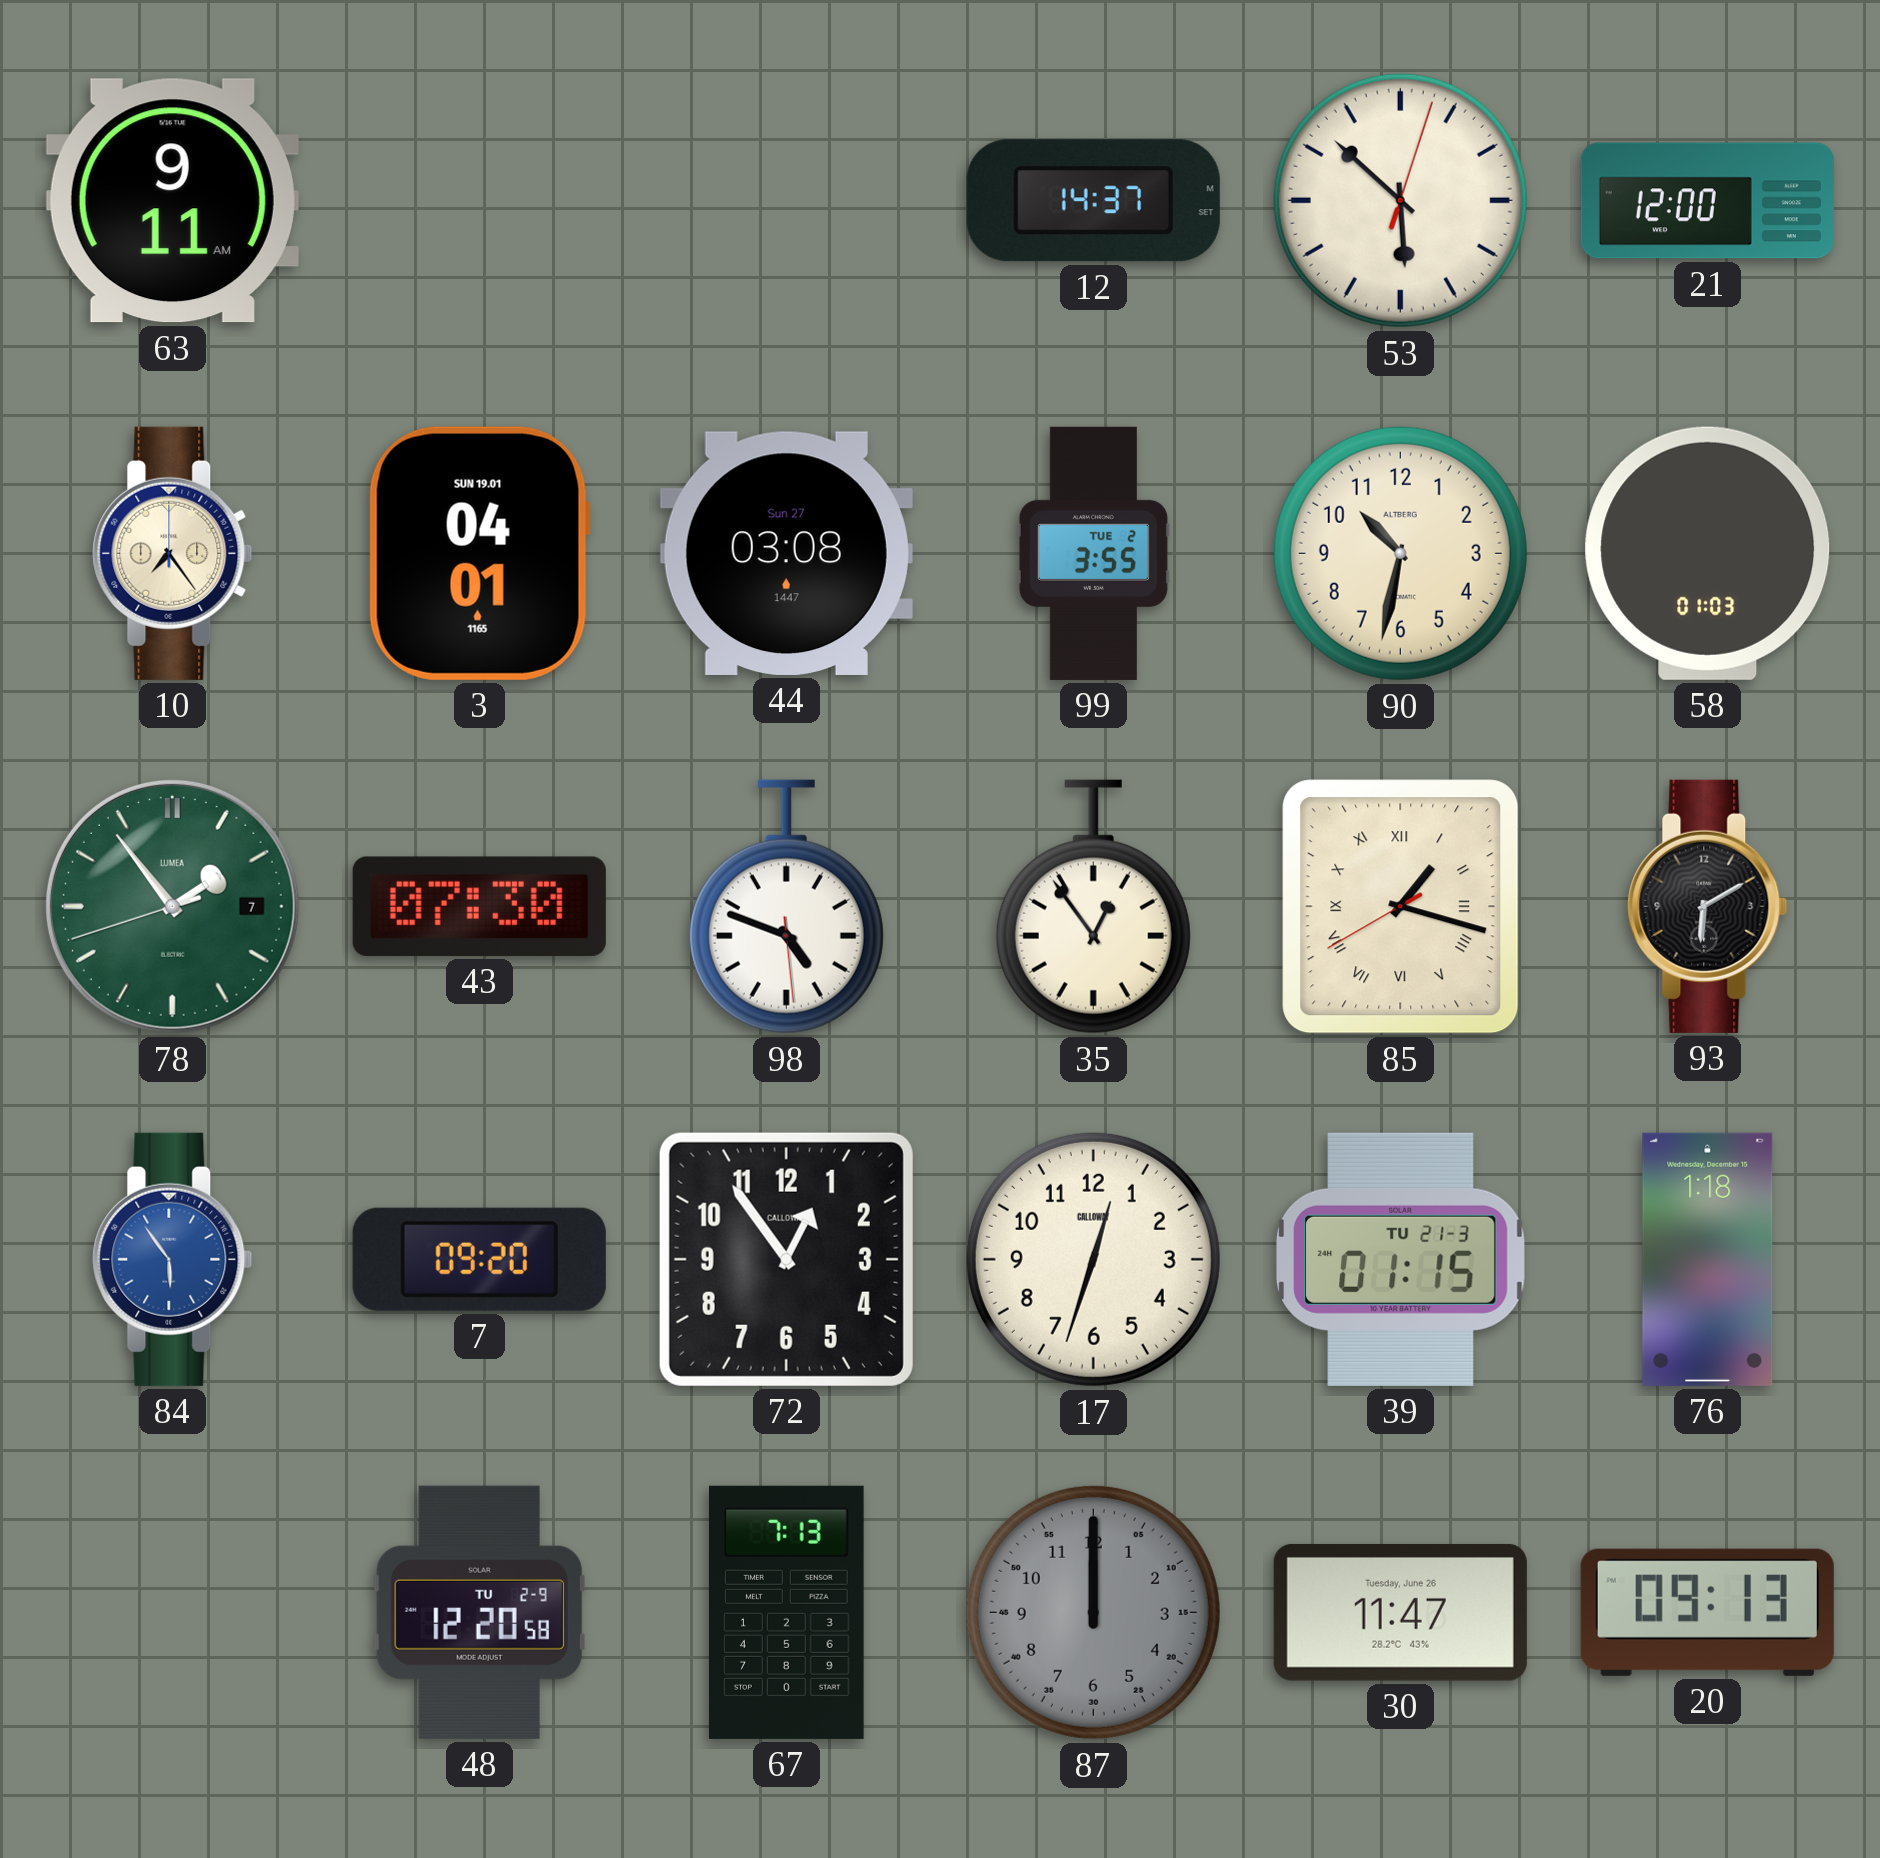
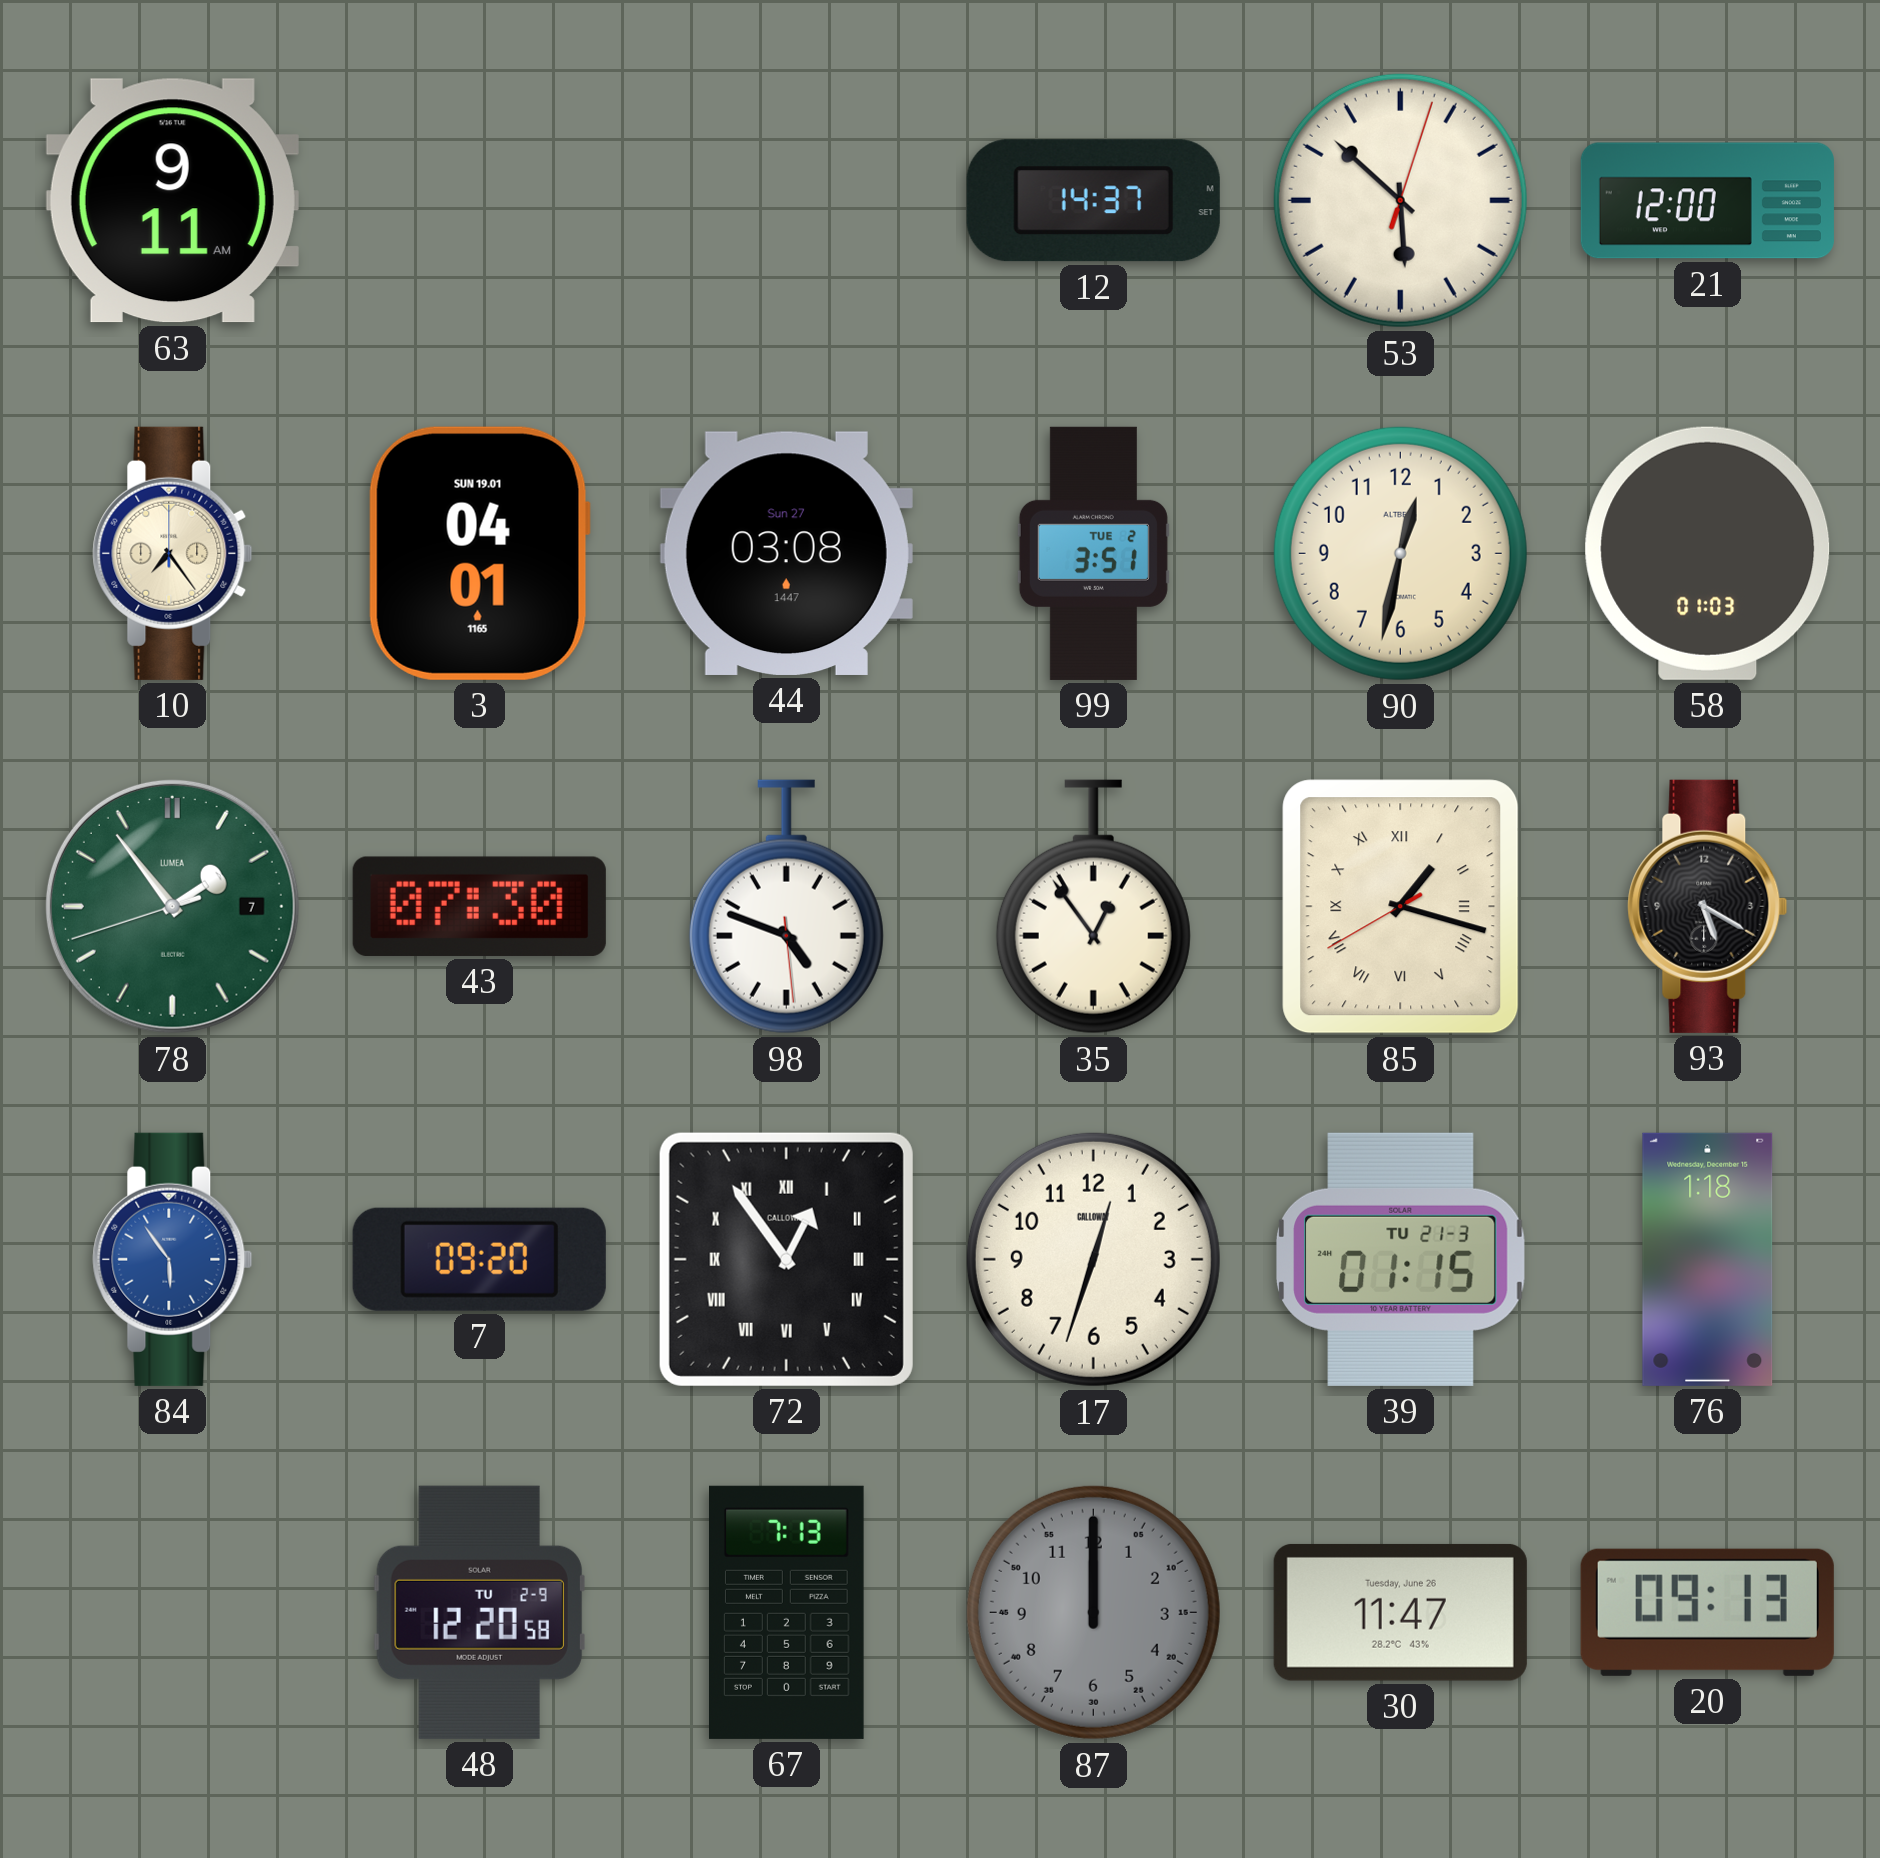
99: 3:55 -> 3:51
90: 10:32 -> 12:32
93: 6:10 -> 5:20
72 numerals: Arabic -> Roman
